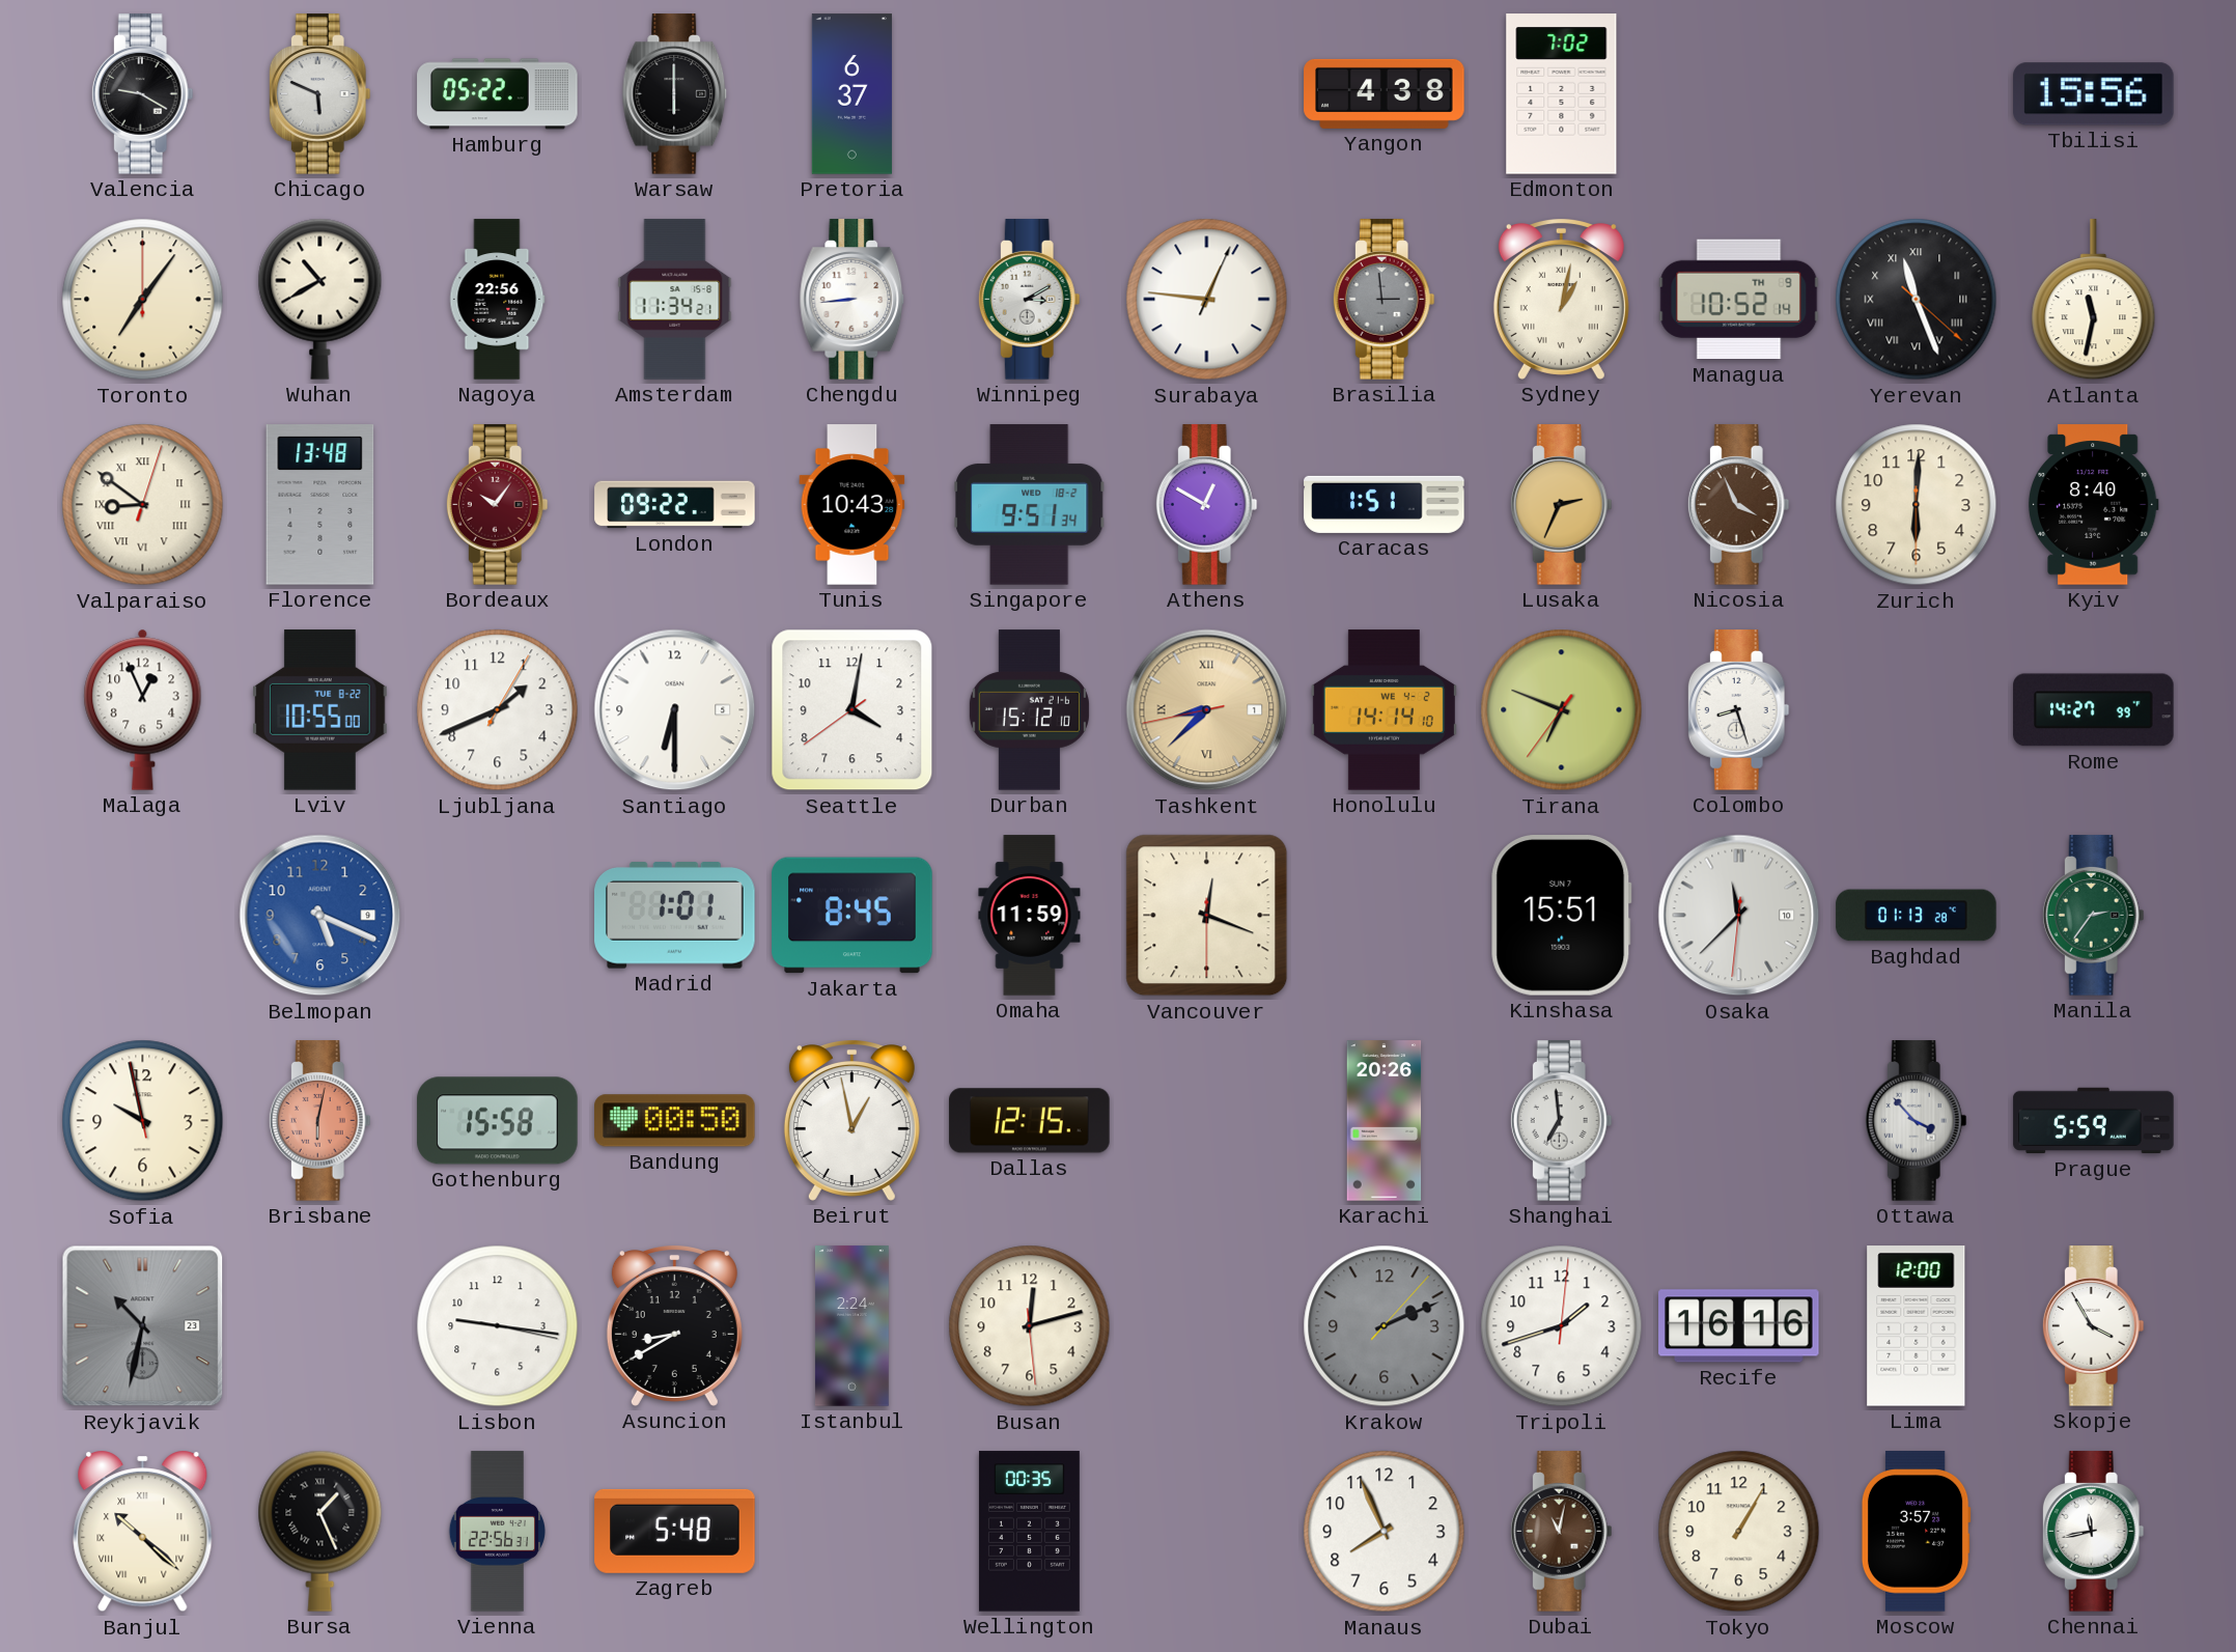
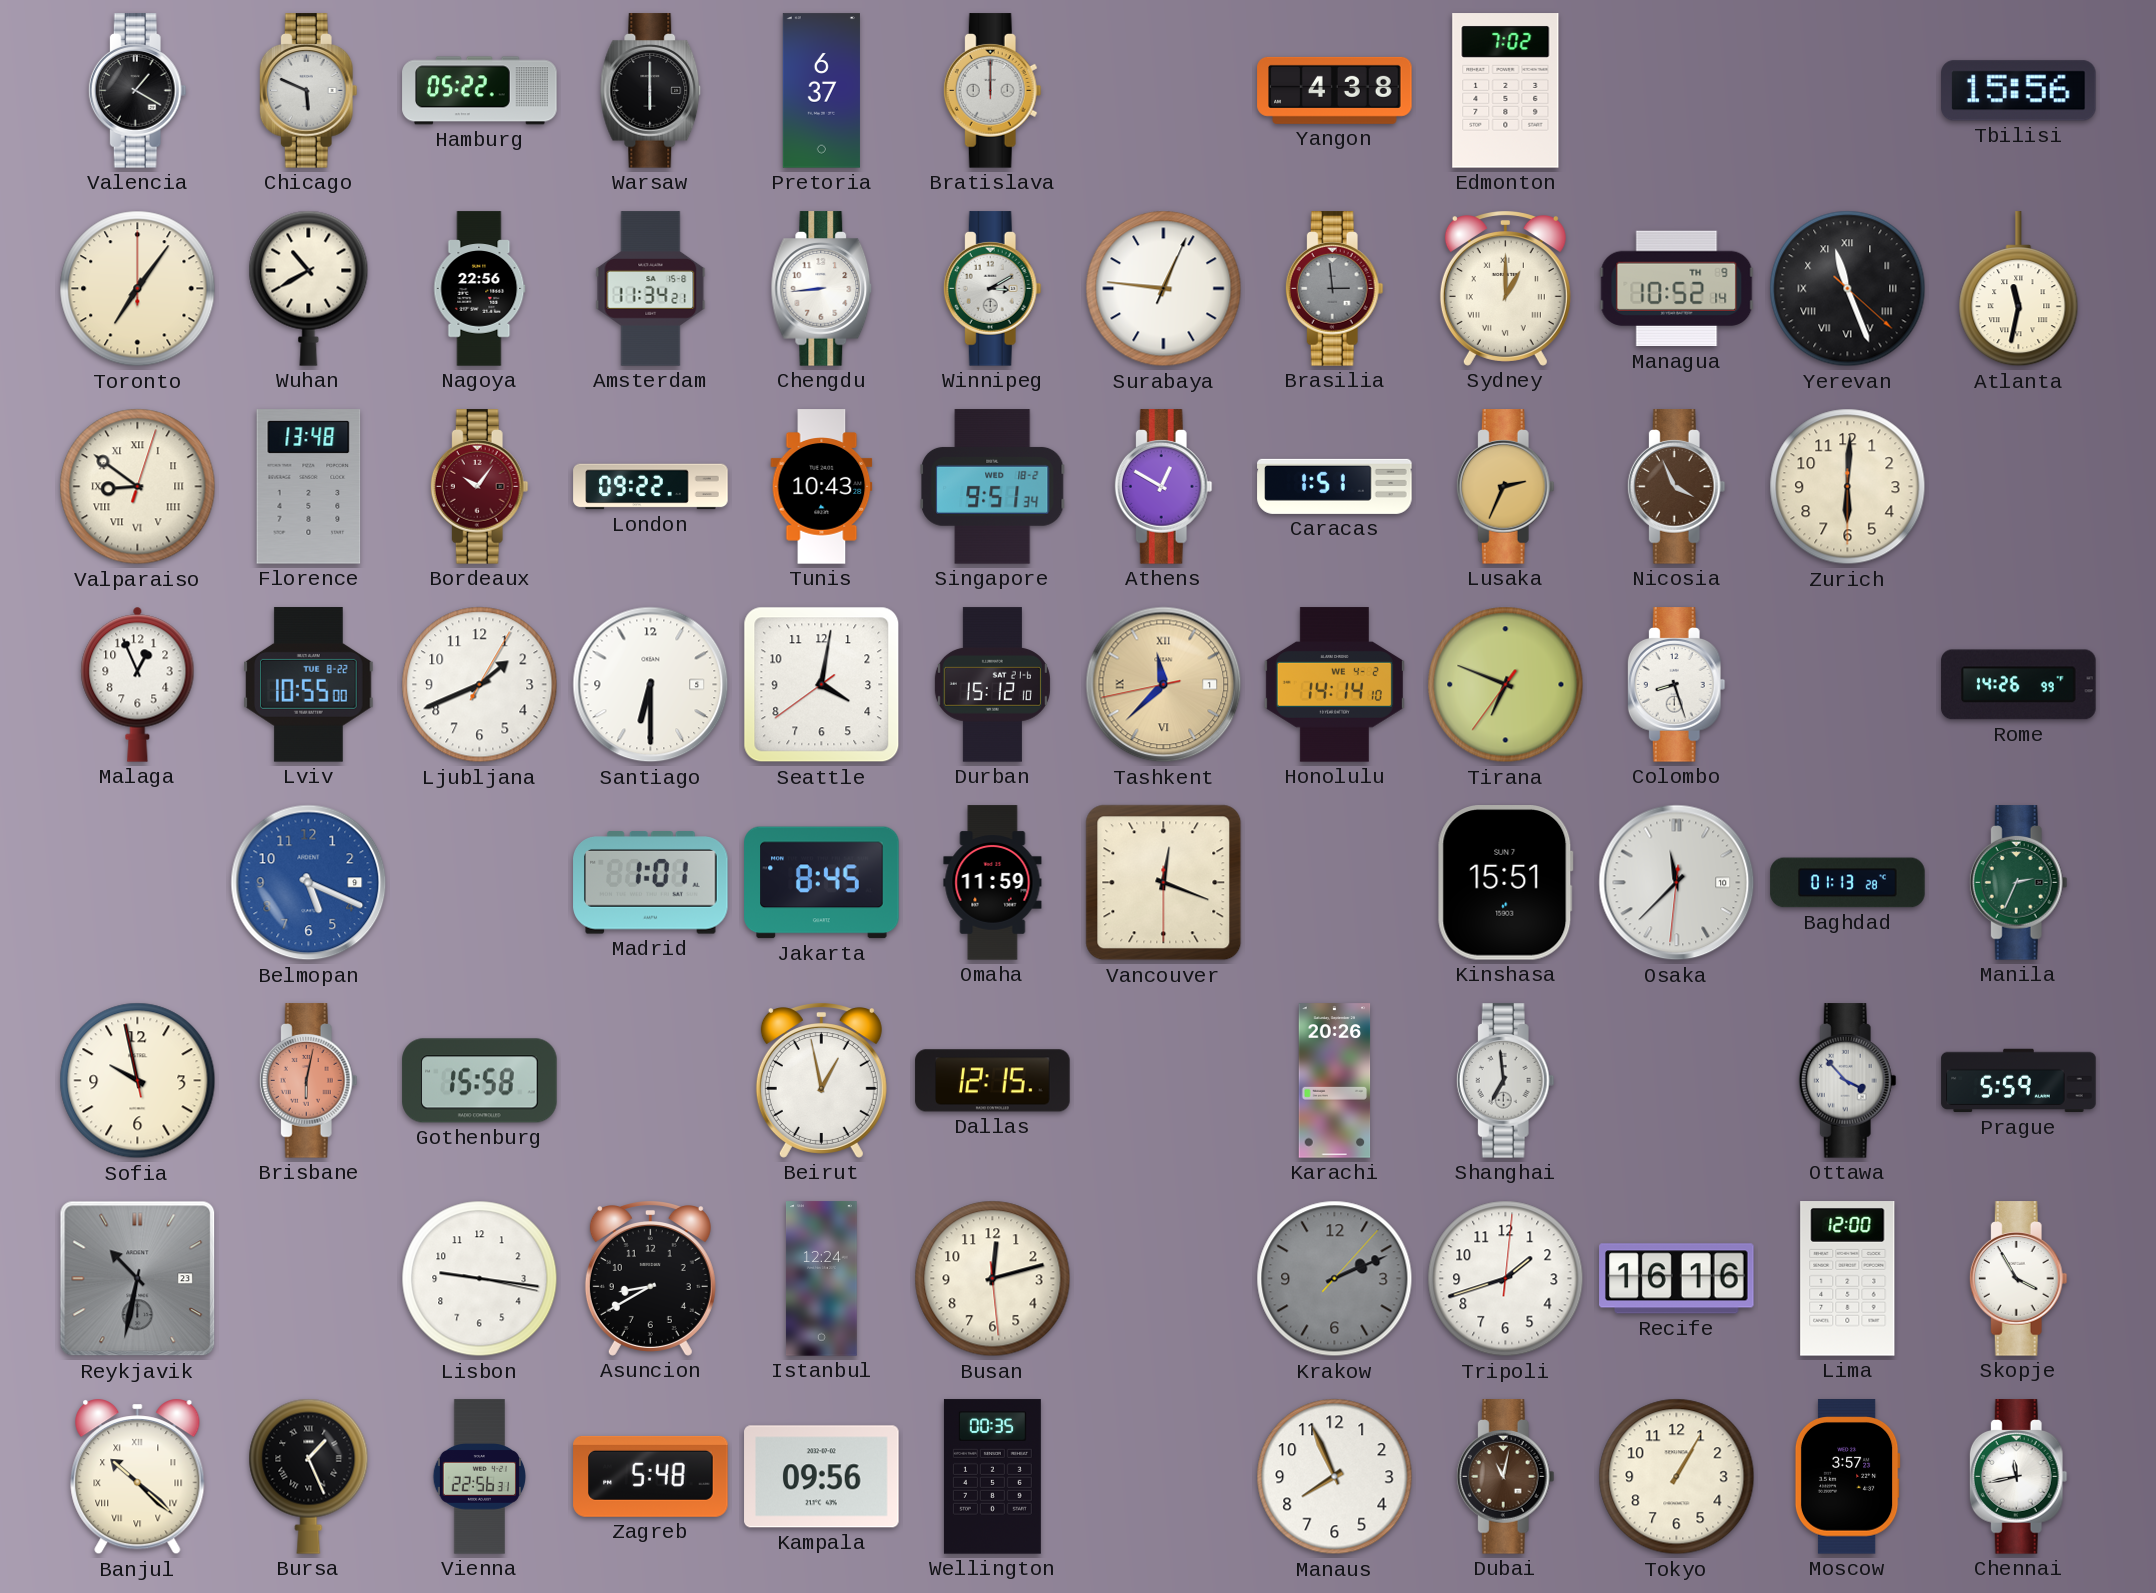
Valencia: 9:20 -> 1:20
Bratislava: none -> 12:00
Sydney: 1:02 -> 1:00
Kyiv: 8:40 -> none
Tashkent: 8:37 -> 11:37
Rome: 14:27 -> 14:26
Manila: 2:36 -> 2:34
Bandung: 00:50 -> none
Istanbul: 2:24 -> 12:24
Kampala: none -> 09:56
